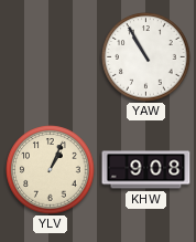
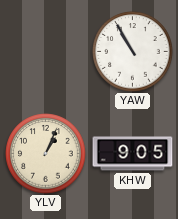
KHW: 9:08 -> 9:05
